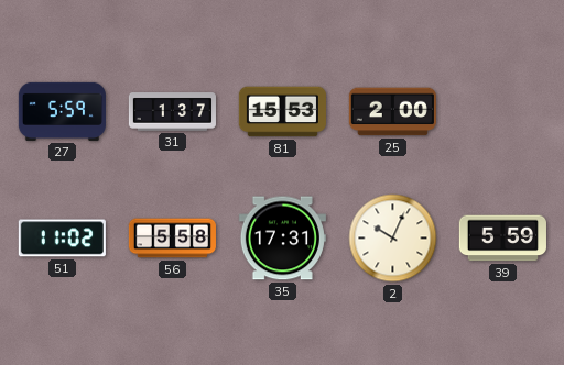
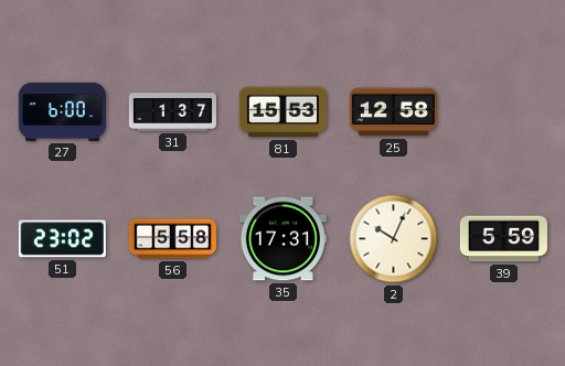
27: 5:59 -> 6:00
25: 2:00 -> 12:58
51: 11:02 -> 23:02
